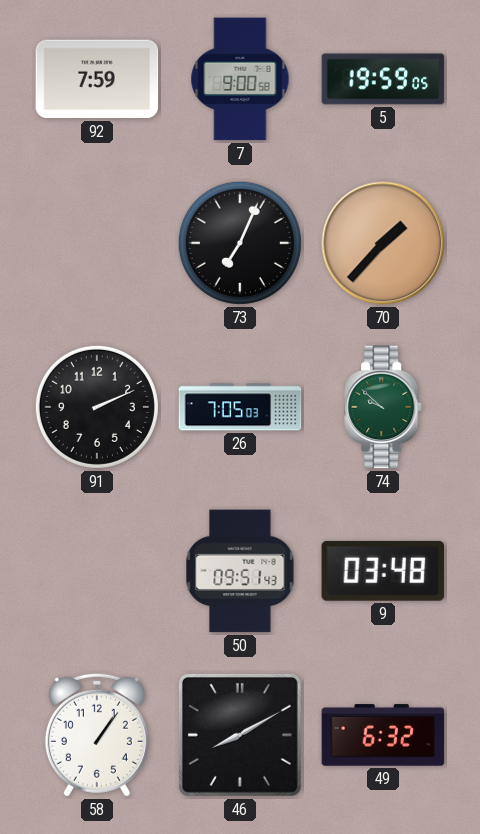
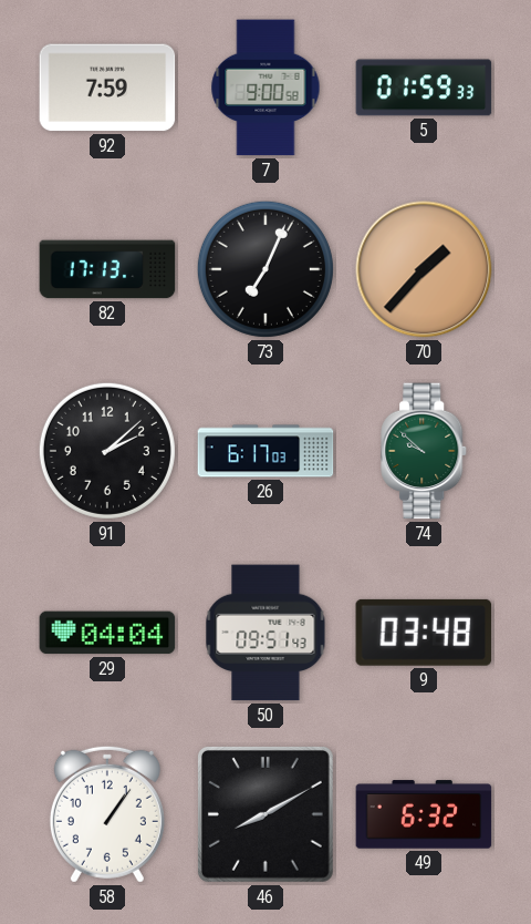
5: 19:59 -> 01:59
82: none -> 17:13
91: 2:11 -> 2:08
26: 7:05 -> 6:17
29: none -> 04:04
